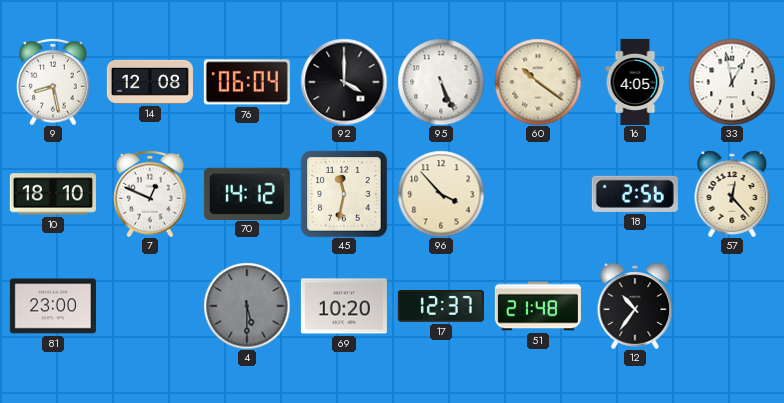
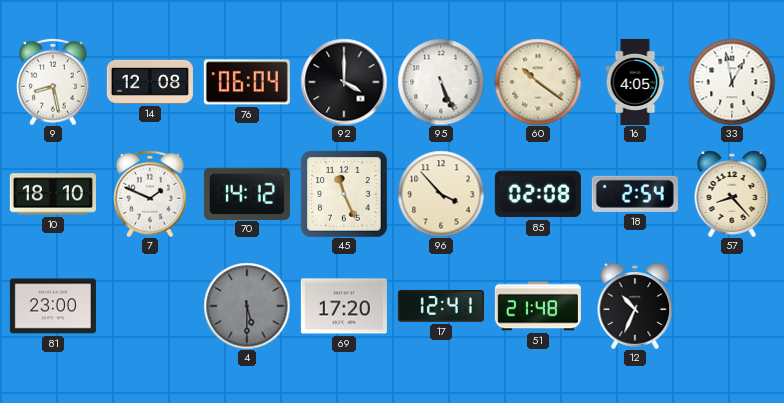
7: 12:49 -> 1:49
45: 11:32 -> 11:26
85: none -> 02:08
18: 2:56 -> 2:54
57: 12:23 -> 8:23
69: 10:20 -> 17:20
17: 12:37 -> 12:41
12: 10:36 -> 10:34
